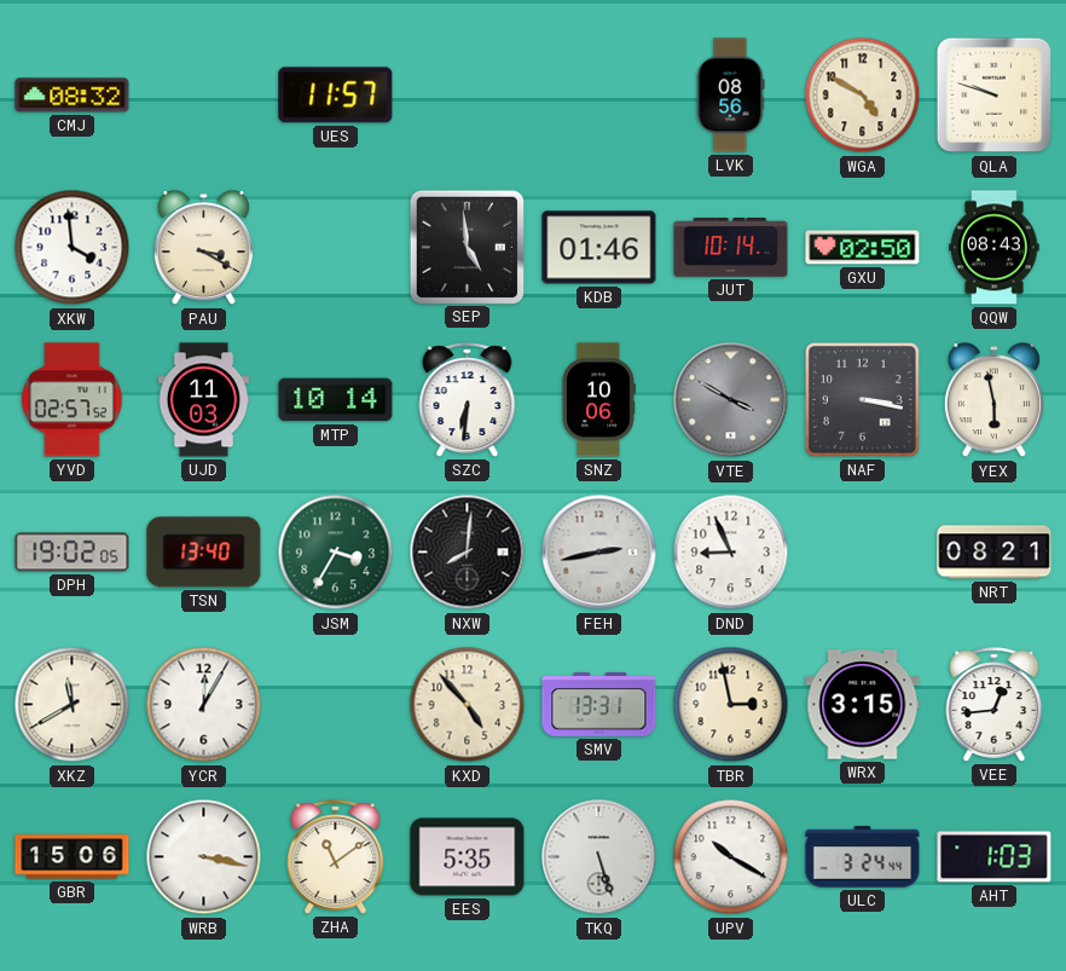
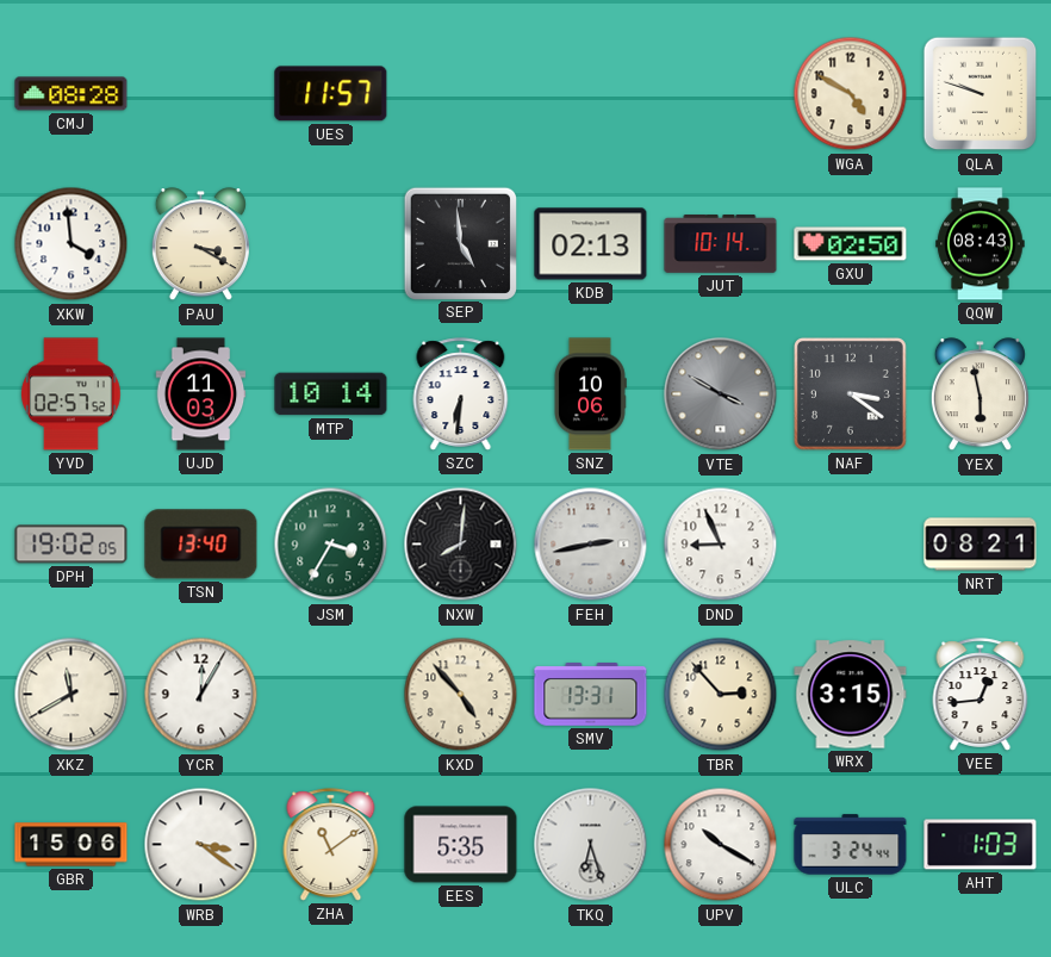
CMJ: 08:32 -> 08:28
LVK: 08:56 -> none
KDB: 01:46 -> 02:13
NAF: 3:17 -> 3:21
TBR: 2:58 -> 2:53
WRB: 3:17 -> 3:21
TKQ: 5:27 -> 6:27
